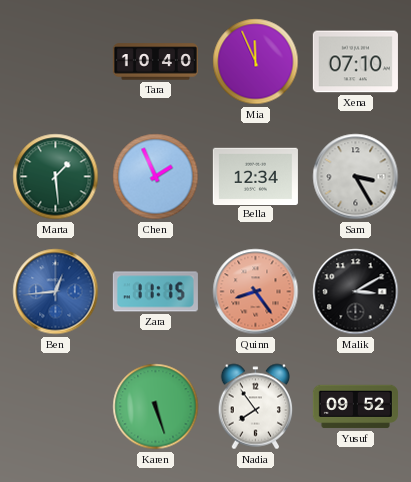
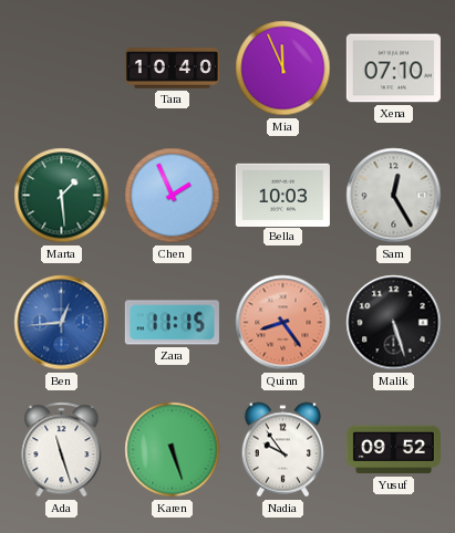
Bella: 12:34 -> 10:03
Sam: 3:25 -> 12:25
Malik: 3:10 -> 5:27
Ada: none -> 11:27
Nadia: 7:54 -> 9:54
